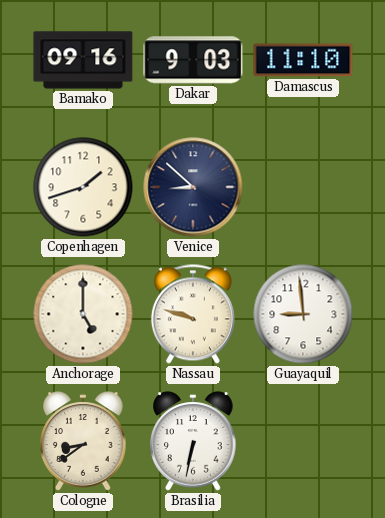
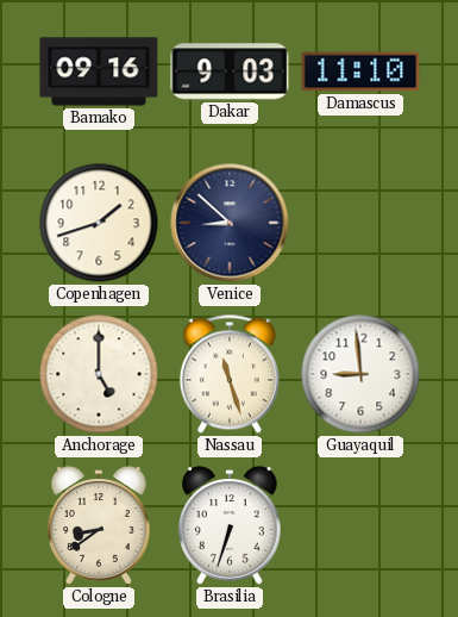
Nassau: 9:48 -> 11:27
Brasilia: 6:32 -> 6:33
